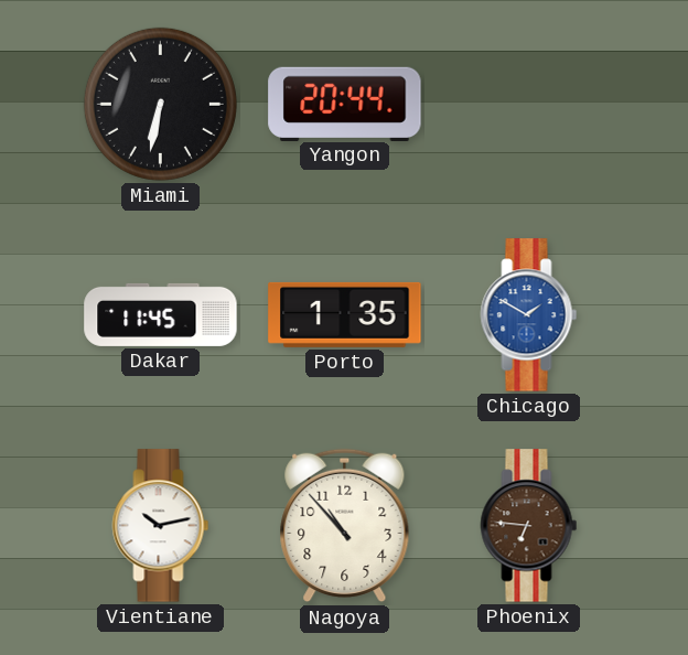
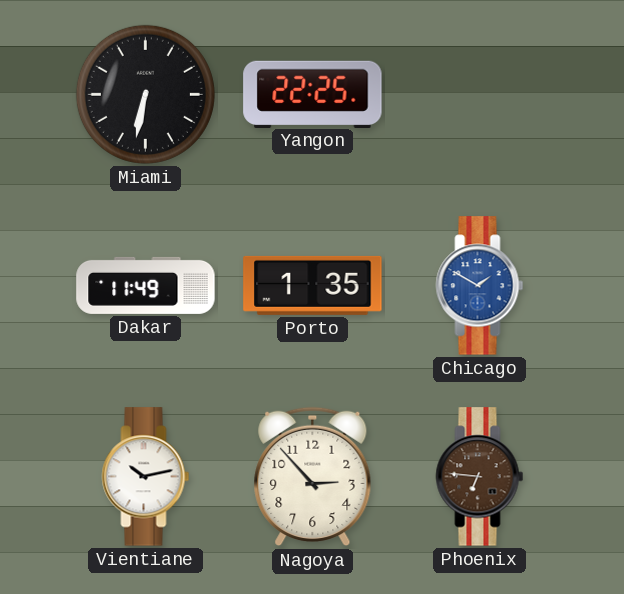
Yangon: 20:44 -> 22:25
Dakar: 11:45 -> 11:49
Nagoya: 10:53 -> 2:53
